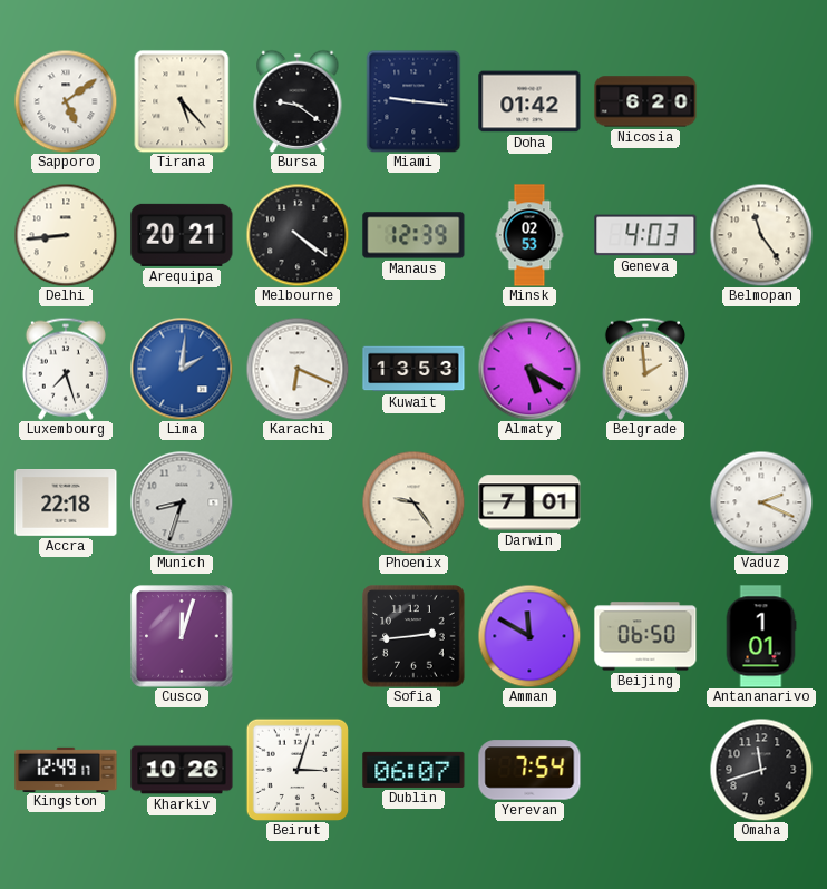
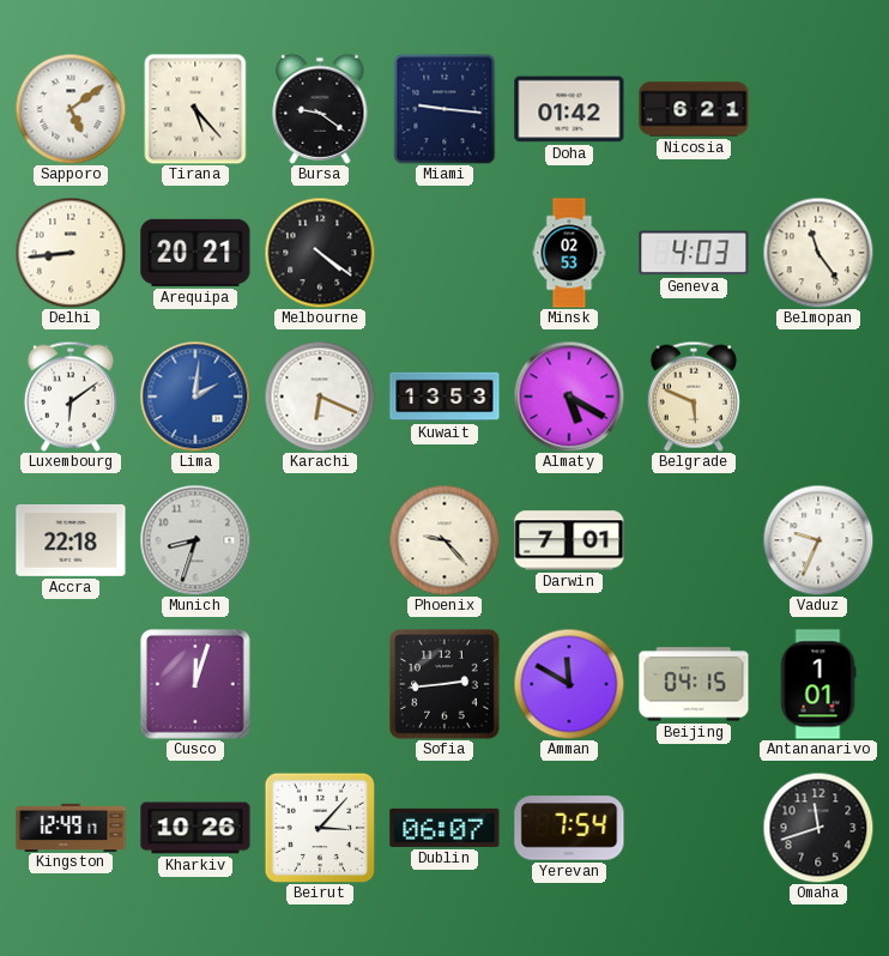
Nicosia: 6:20 -> 6:21
Manaus: 12:39 -> none
Luxembourg: 7:27 -> 6:09
Belgrade: 1:59 -> 5:49
Phoenix: 9:24 -> 9:23
Vaduz: 2:19 -> 9:34
Beijing: 06:50 -> 04:15
Beirut: 3:03 -> 3:07
